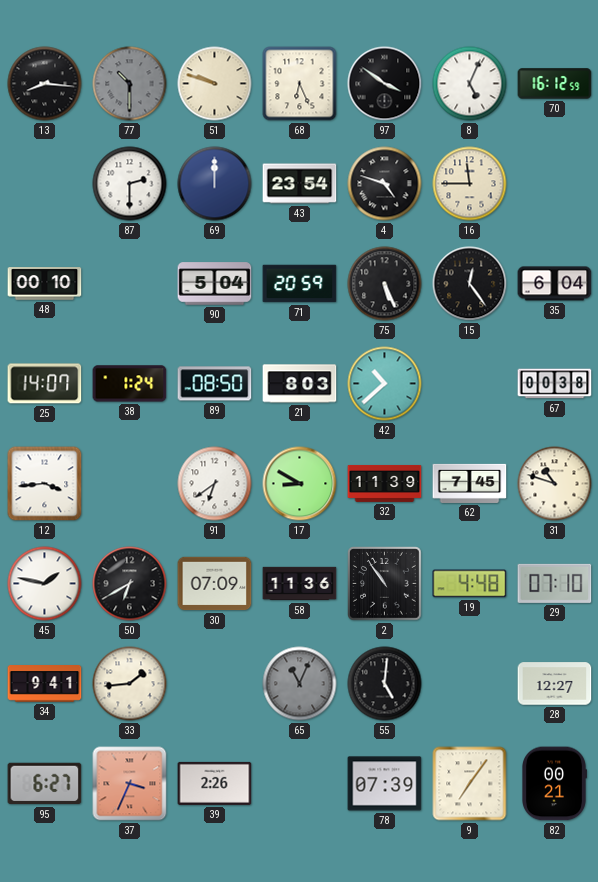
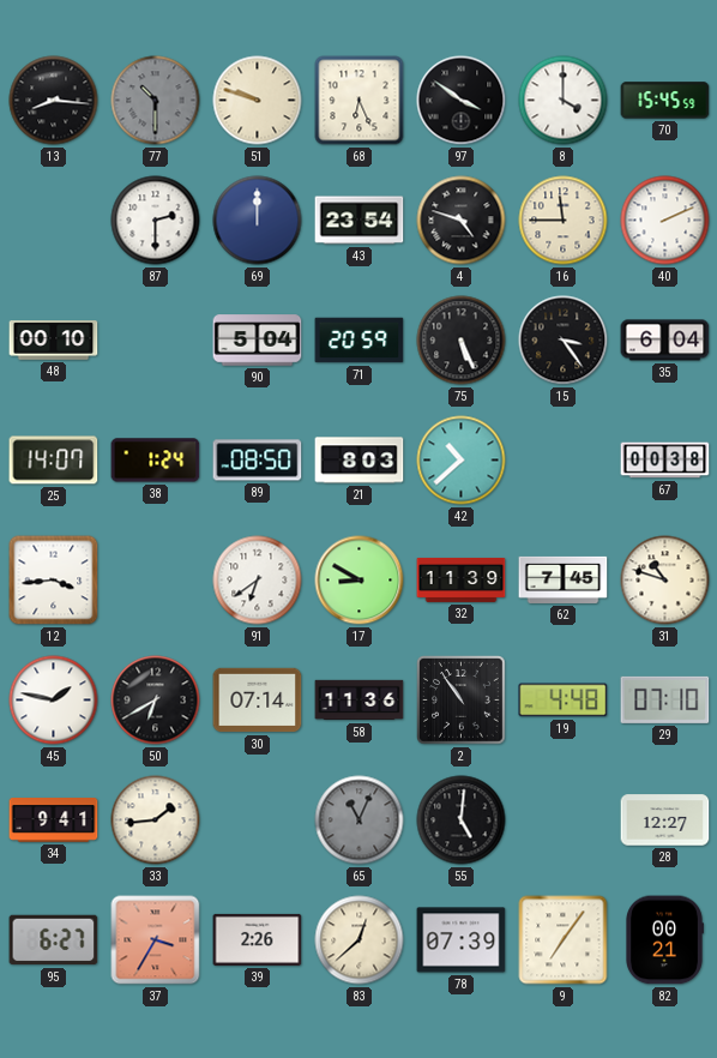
8: 5:04 -> 4:00
70: 16:12 -> 15:45
40: none -> 2:11
15: 12:24 -> 3:24
30: 07:09 -> 07:14
37: 3:34 -> 3:35
83: none -> 12:38
